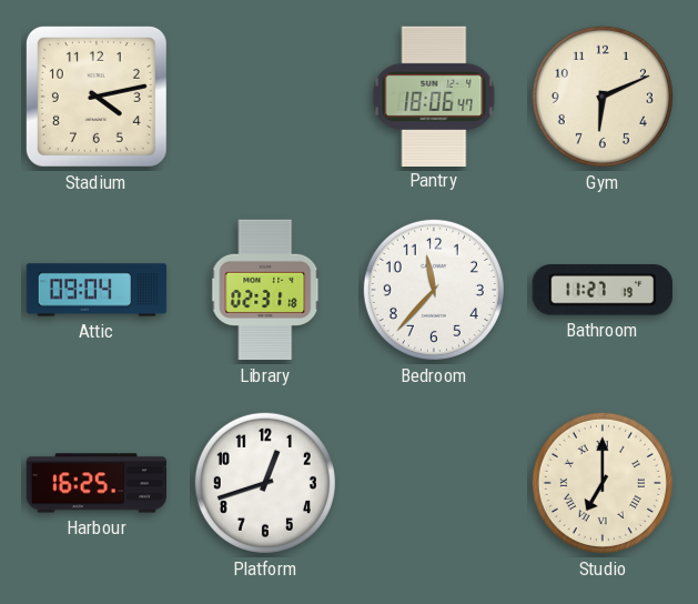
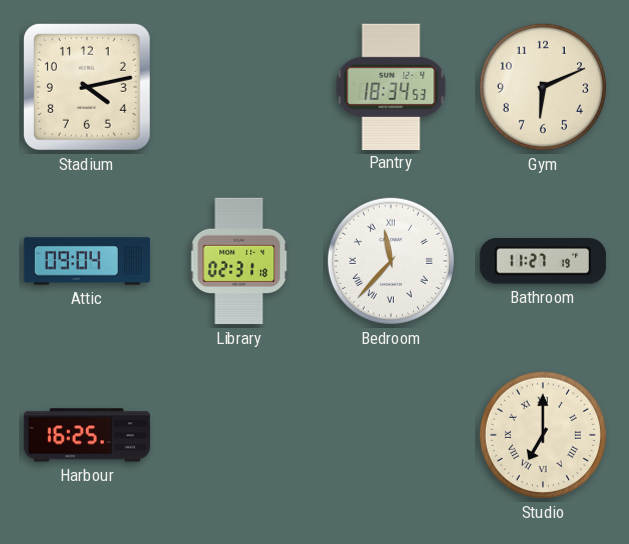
Pantry: 18:06 -> 18:34
Bedroom numerals: Arabic -> Roman
Platform: 12:42 -> none
